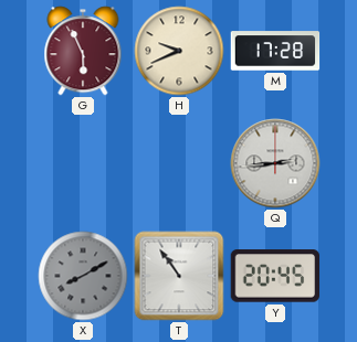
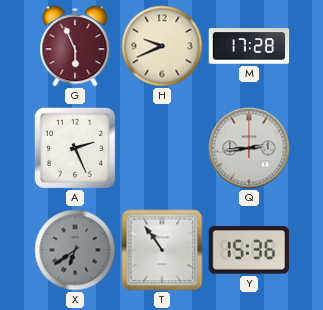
A: none -> 2:26
X: 8:10 -> 6:39
Y: 20:45 -> 15:36
